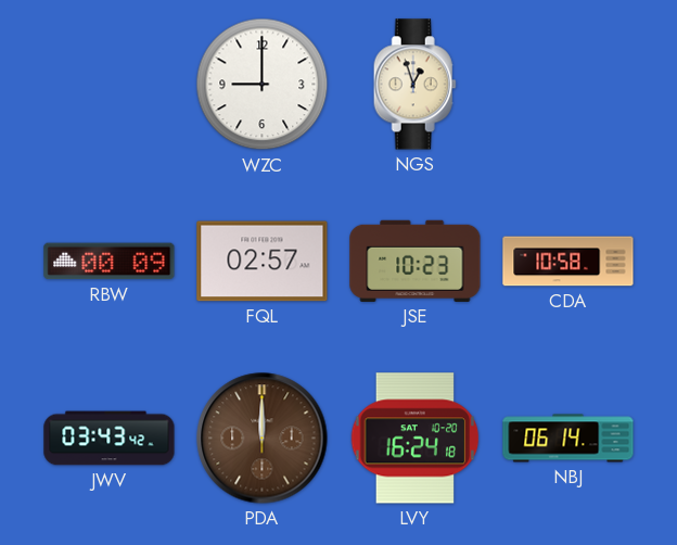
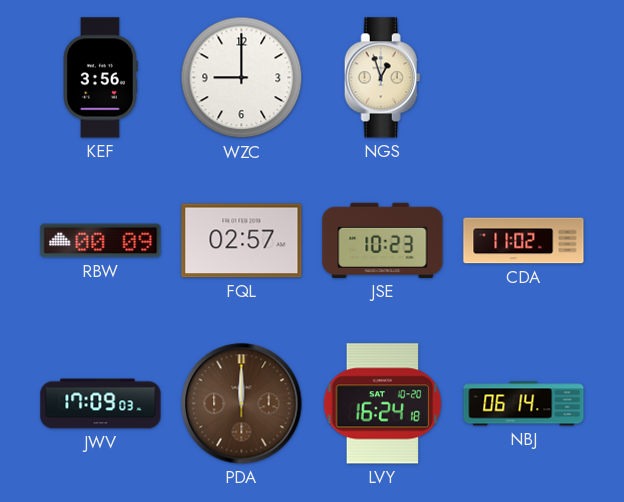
KEF: none -> 3:56
CDA: 10:58 -> 11:02
JWV: 03:43 -> 17:09
